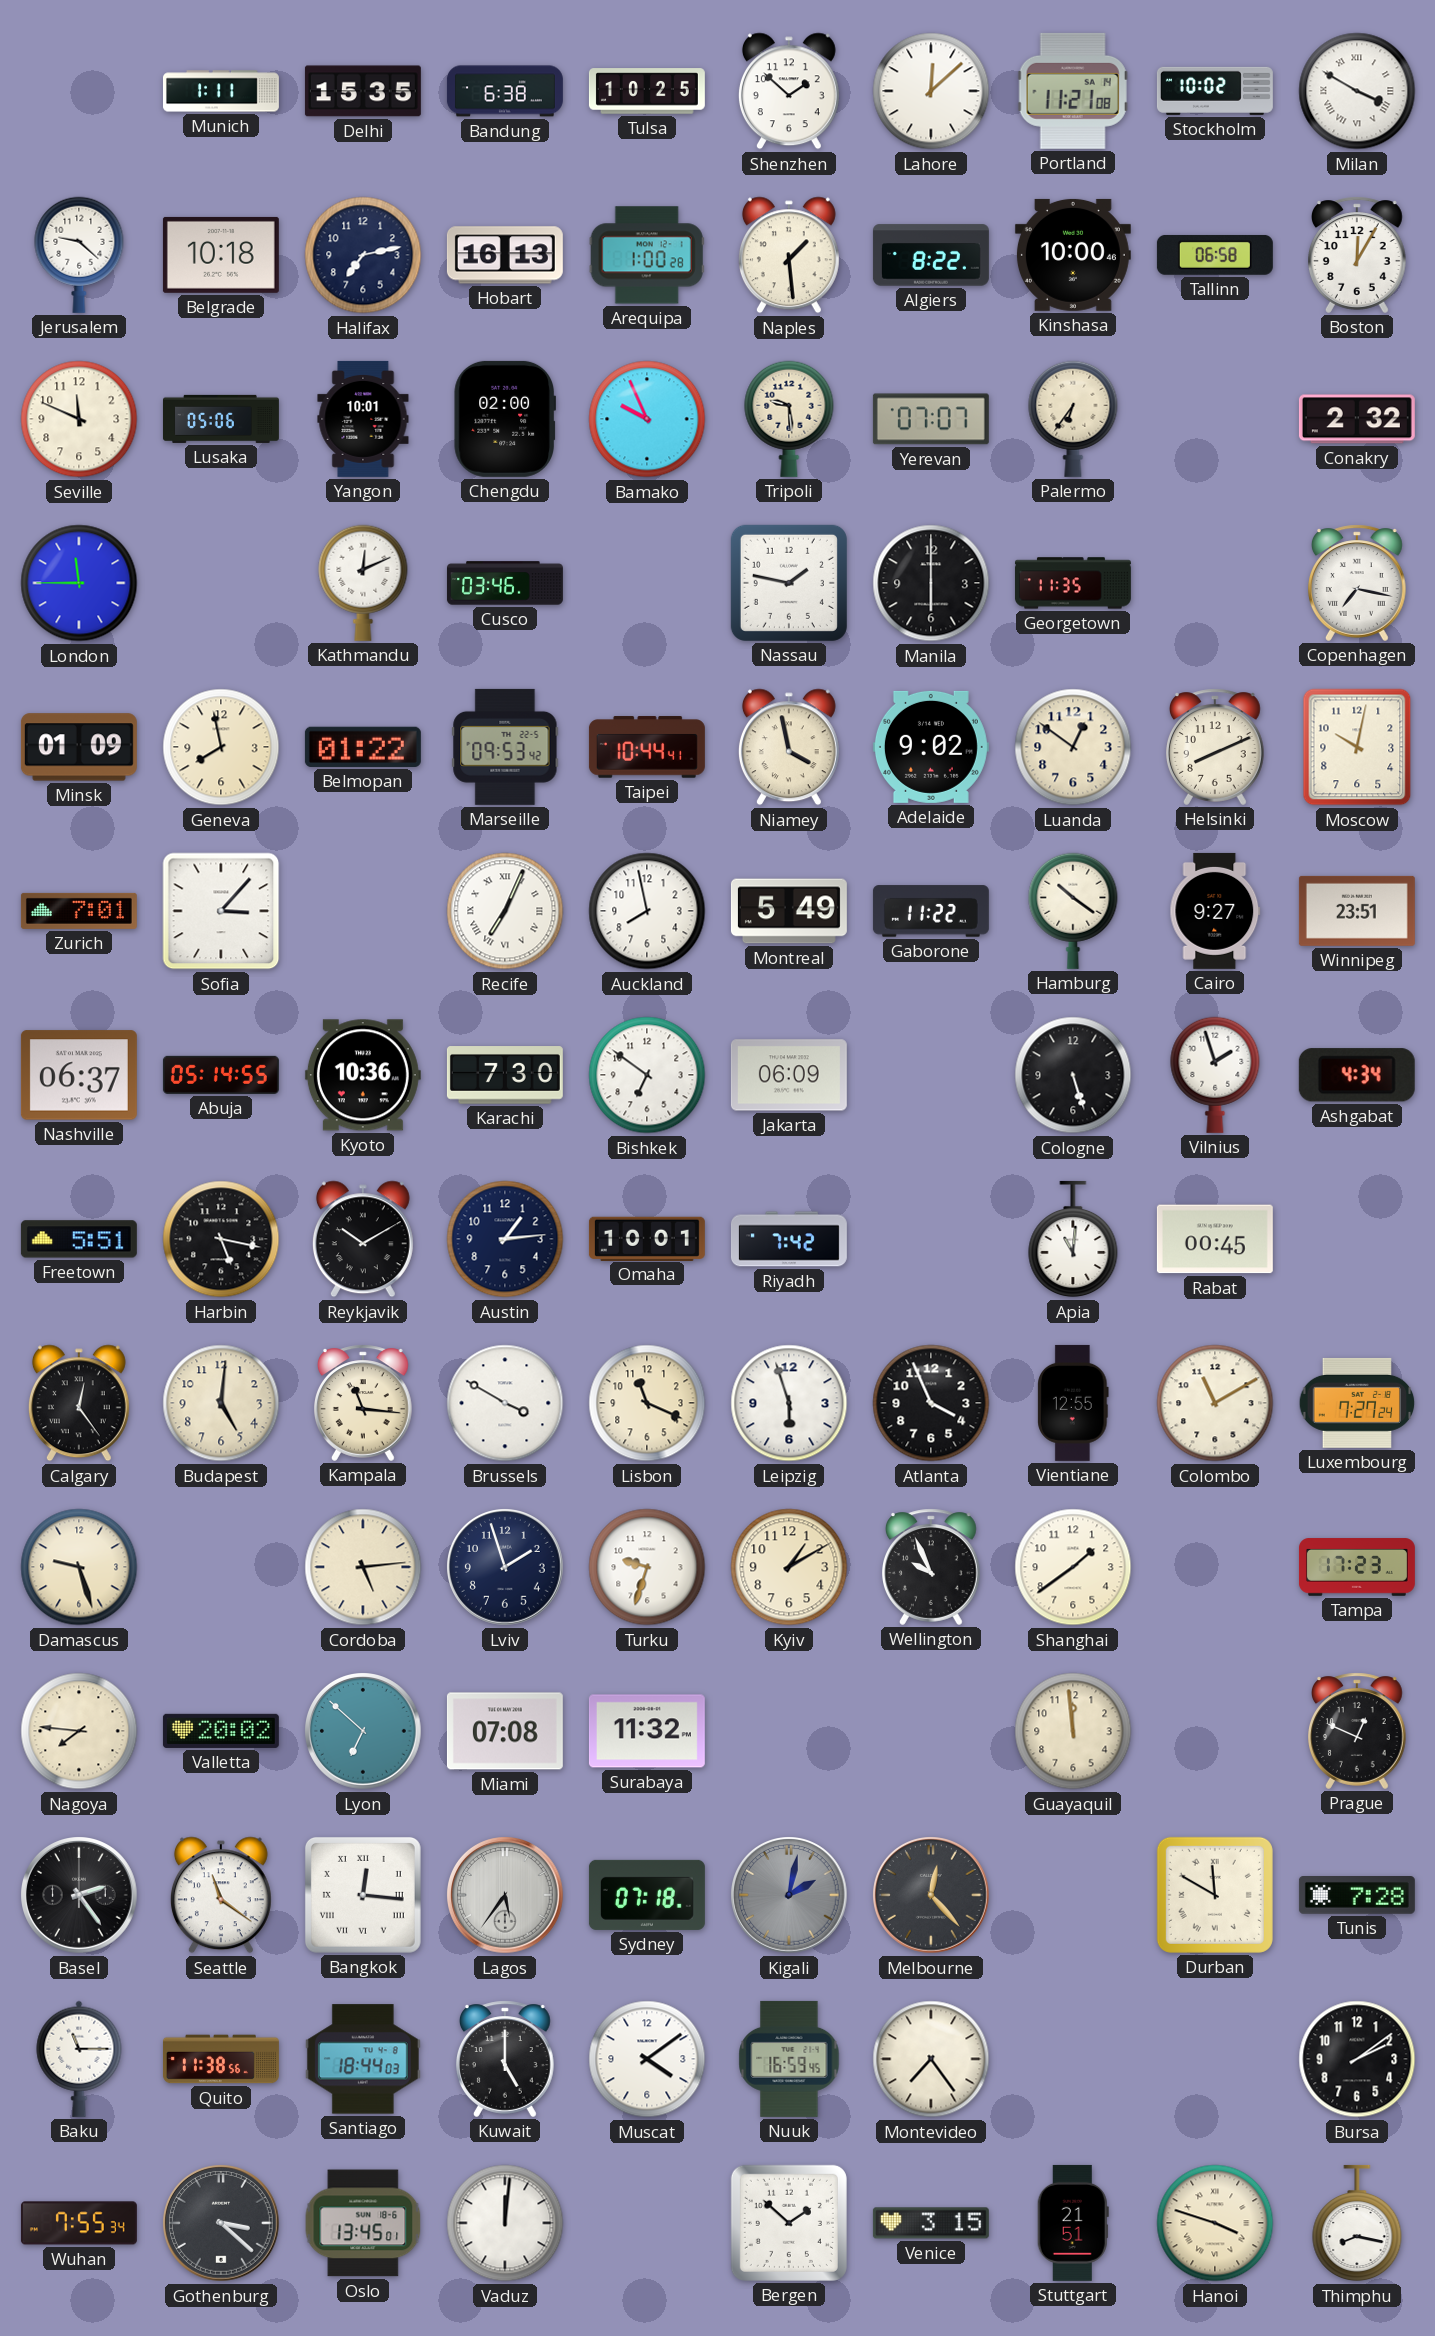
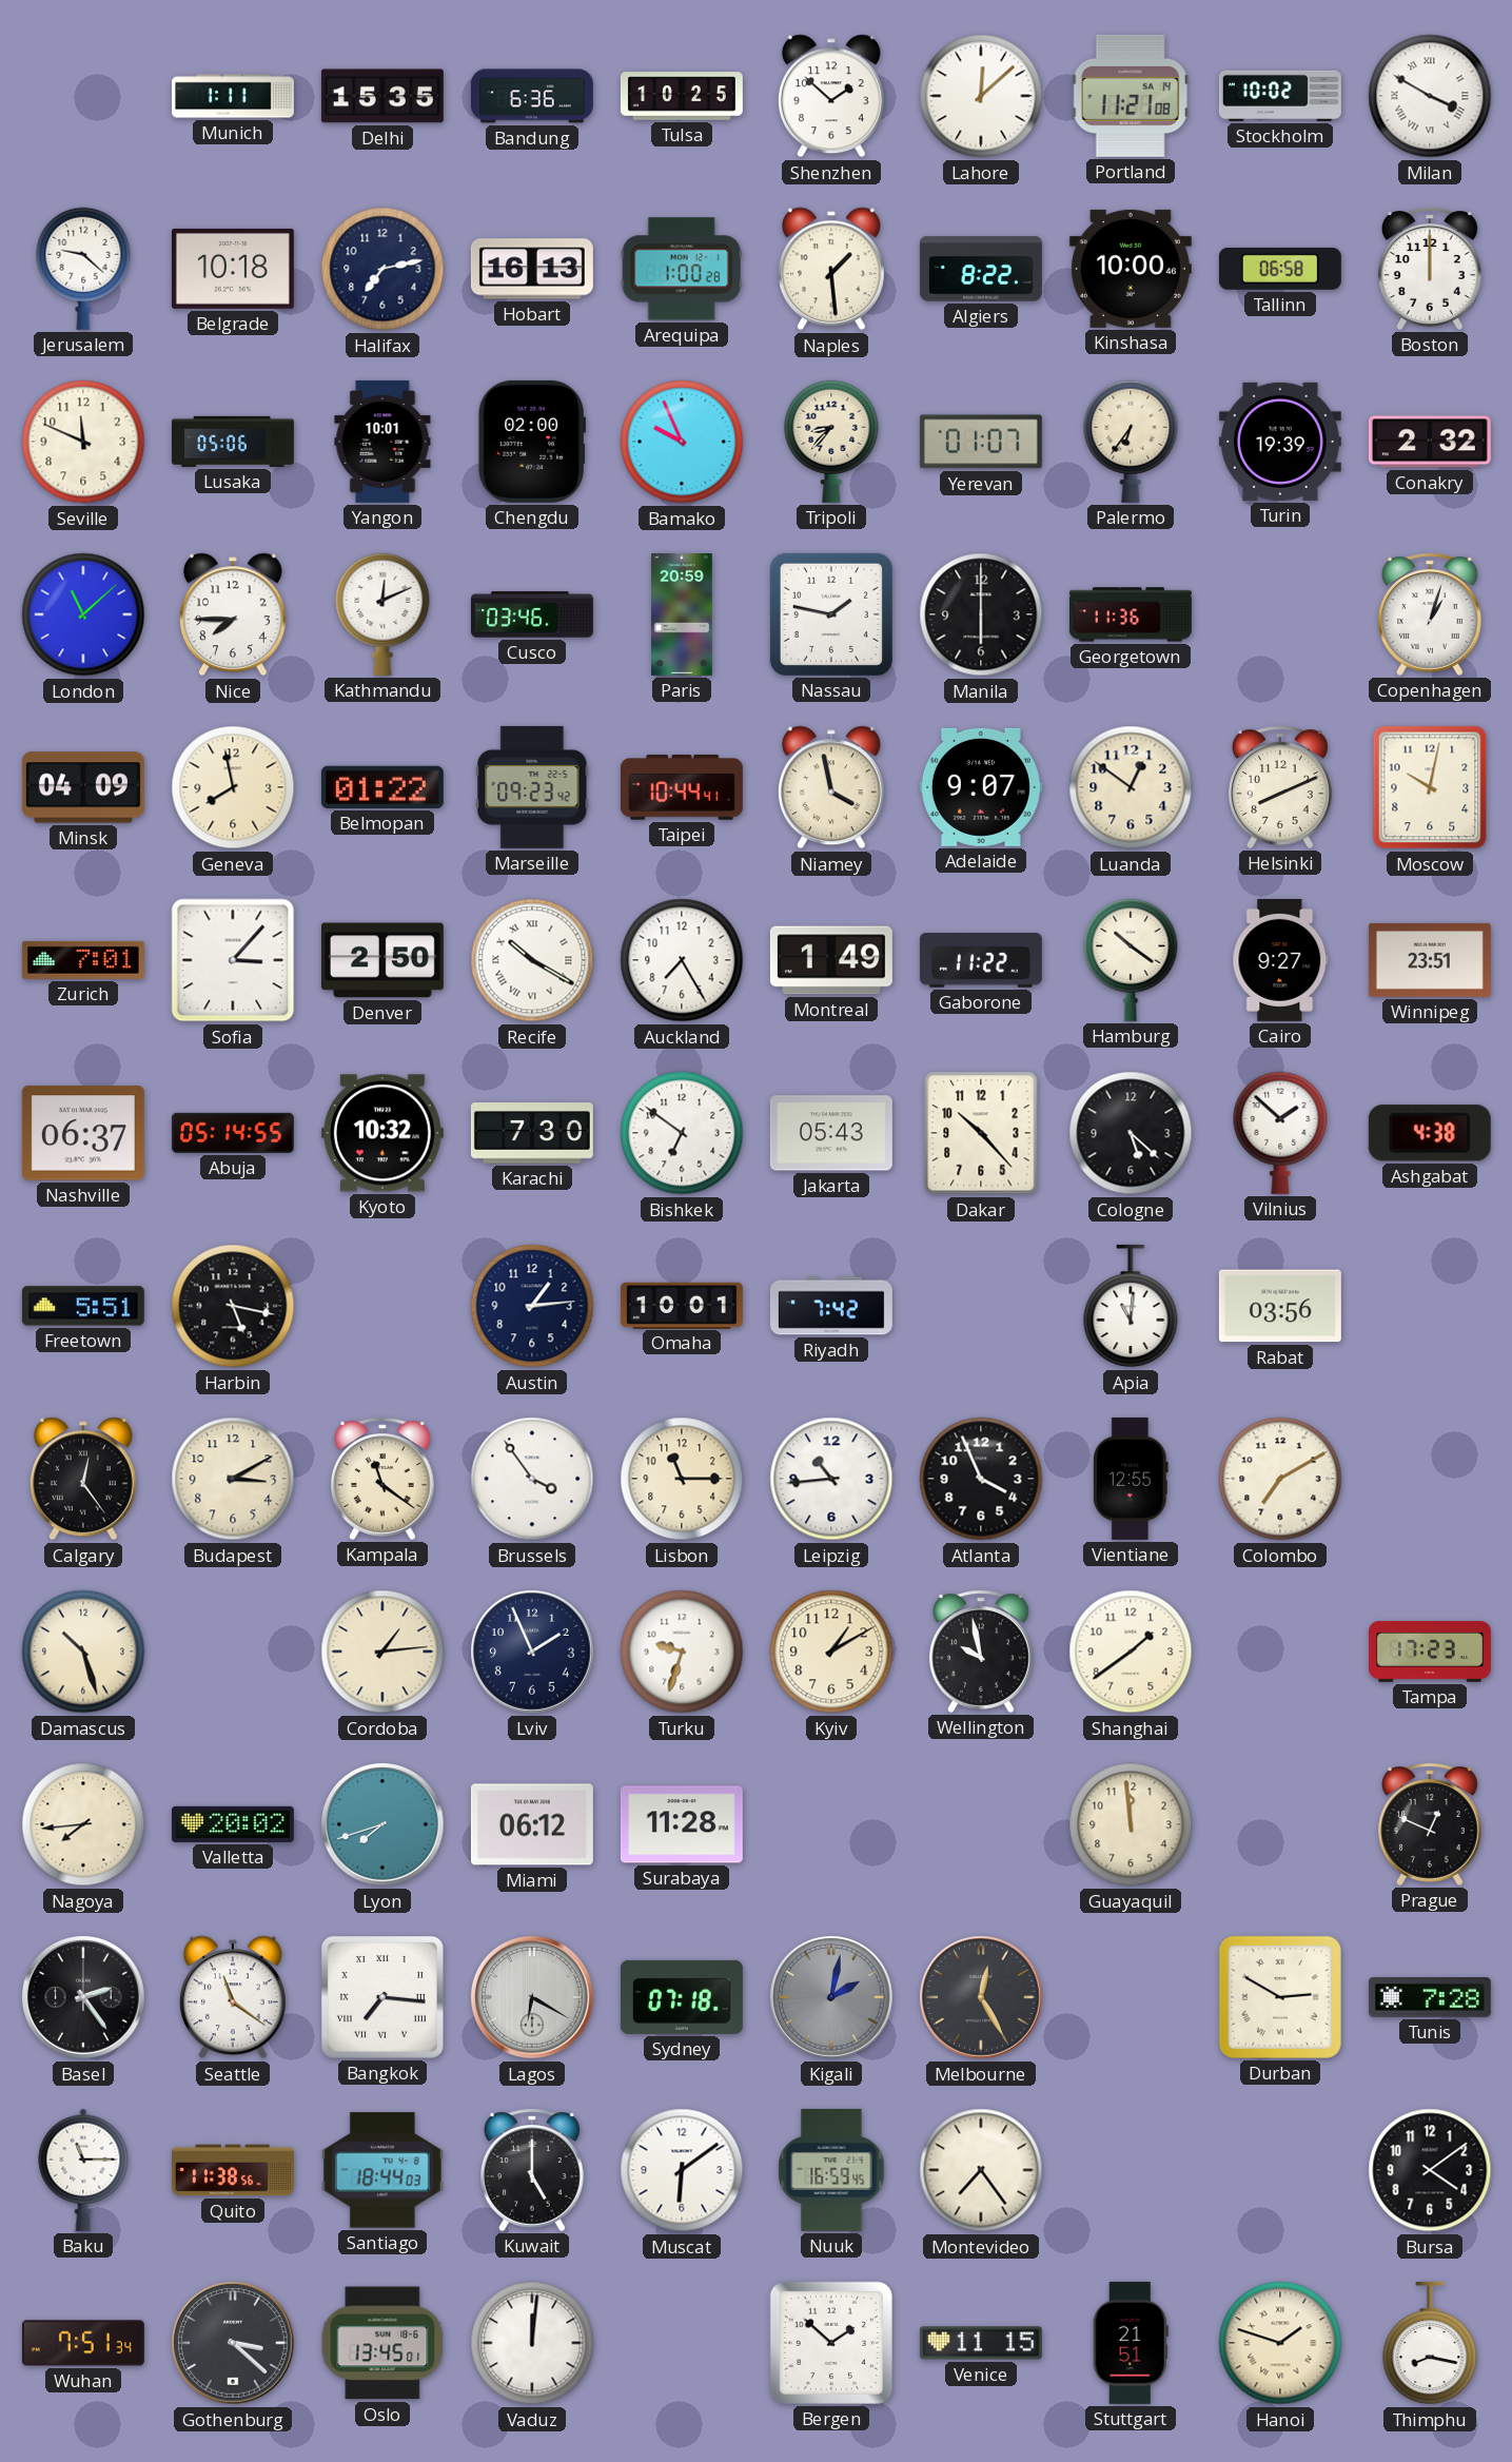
Bandung: 6:38 -> 6:36
Boston: 12:05 -> 12:00
Tripoli: 9:29 -> 8:37
Yerevan: 07:07 -> 01:07
Turin: none -> 19:39
London: 11:45 -> 11:08
Nice: none -> 7:45
Paris: none -> 20:59
Georgetown: 11:35 -> 11:36
Copenhagen: 7:17 -> 1:03
Minsk: 01:09 -> 04:09
Marseille: 09:53 -> 09:23
Adelaide: 9:02 -> 9:07
Denver: none -> 2:50
Recife: 7:04 -> 10:20
Auckland: 7:58 -> 7:25
Montreal: 5:49 -> 1:49
Kyoto: 10:36 -> 10:32
Jakarta: 06:09 -> 05:43
Dakar: none -> 10:23
Cologne: 5:27 -> 5:22
Vilnius: 1:57 -> 1:52
Ashgabat: 4:34 -> 4:38
Reykjavik: 10:10 -> none
Rabat: 00:45 -> 03:56
Budapest: 5:01 -> 3:10
Kampala: 11:16 -> 11:21
Brussels: 3:50 -> 3:54
Lisbon: 11:19 -> 11:15
Leipzig: 5:57 -> 10:44
Colombo: 11:10 -> 7:10
Luxembourg: 7:27 -> none
Damascus: 9:27 -> 10:27
Cordoba: 5:14 -> 1:14
Lviv: 1:57 -> 1:56
Wellington: 9:56 -> 9:58
Nagoya: 7:46 -> 7:44
Lyon: 6:52 -> 7:42
Miami: 07:08 -> 06:12
Surabaya: 11:32 -> 11:28
Bangkok: 12:16 -> 7:16
Lagos: 5:36 -> 6:20
Melbourne: 12:23 -> 12:25
Durban: 11:50 -> 2:50
Muscat: 4:09 -> 6:09
Bursa: 2:09 -> 4:09
Wuhan: 7:55 -> 7:51
Venice: 3:15 -> 11:15
Hanoi: 3:48 -> 1:48
